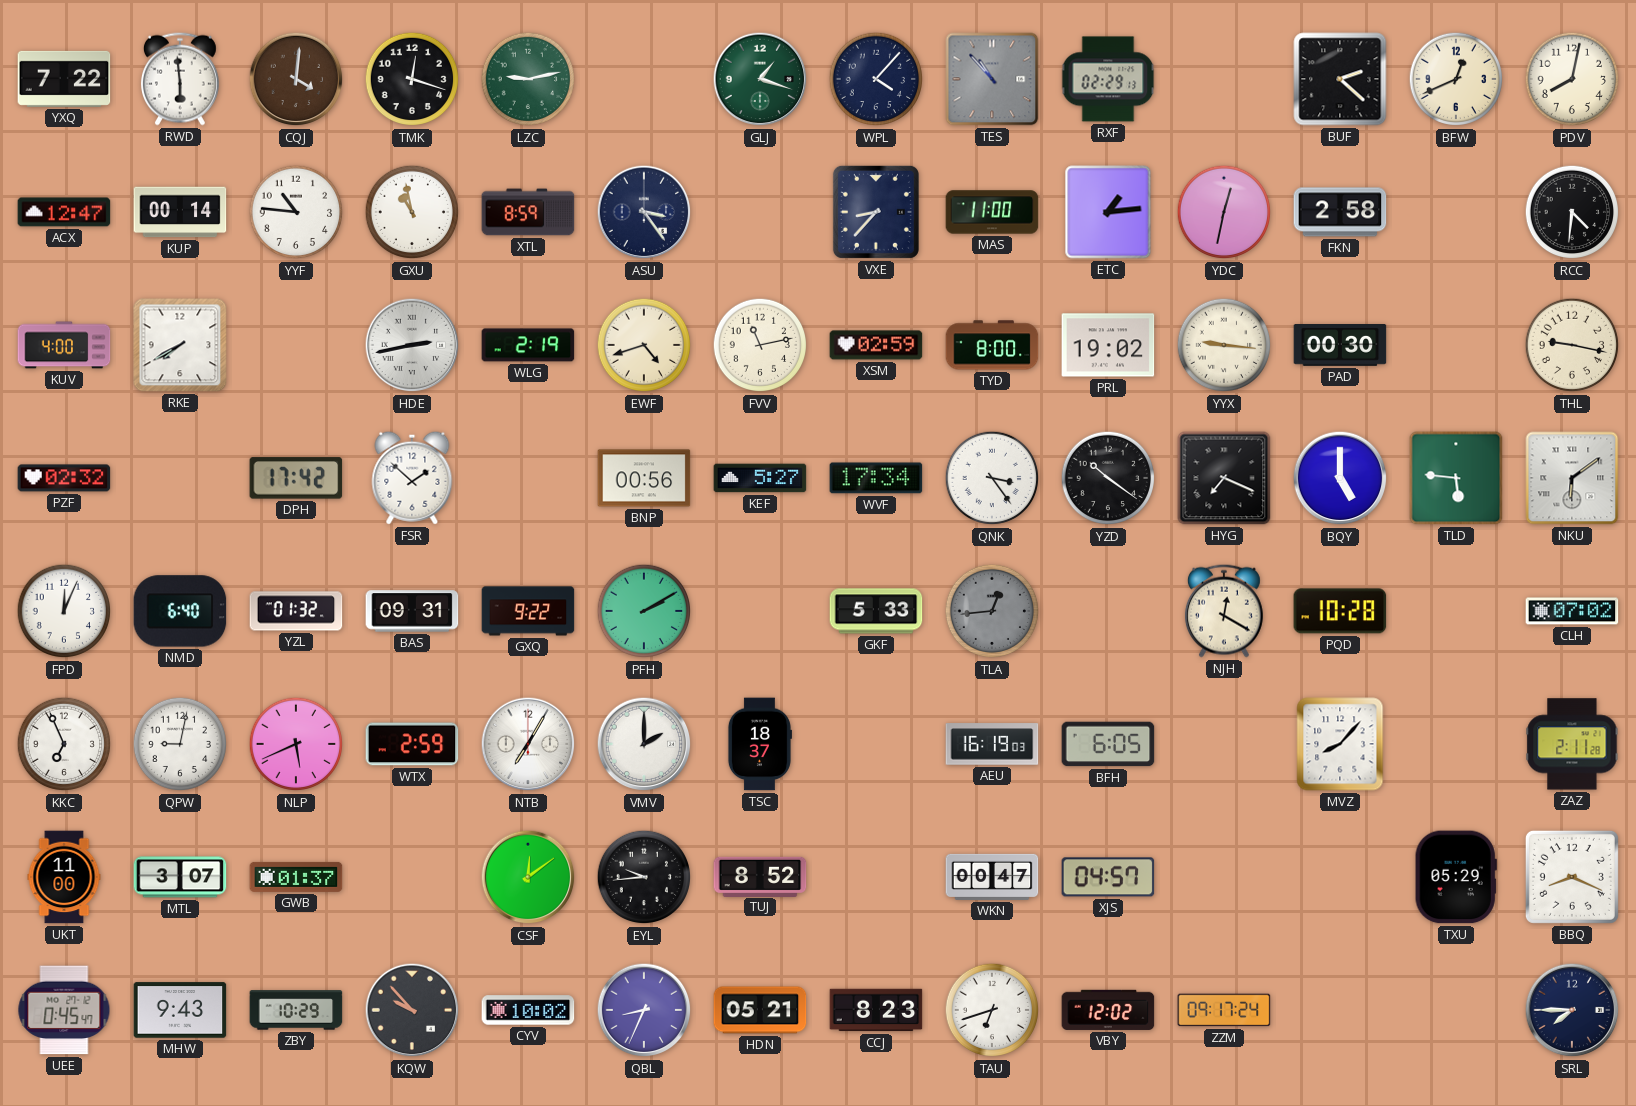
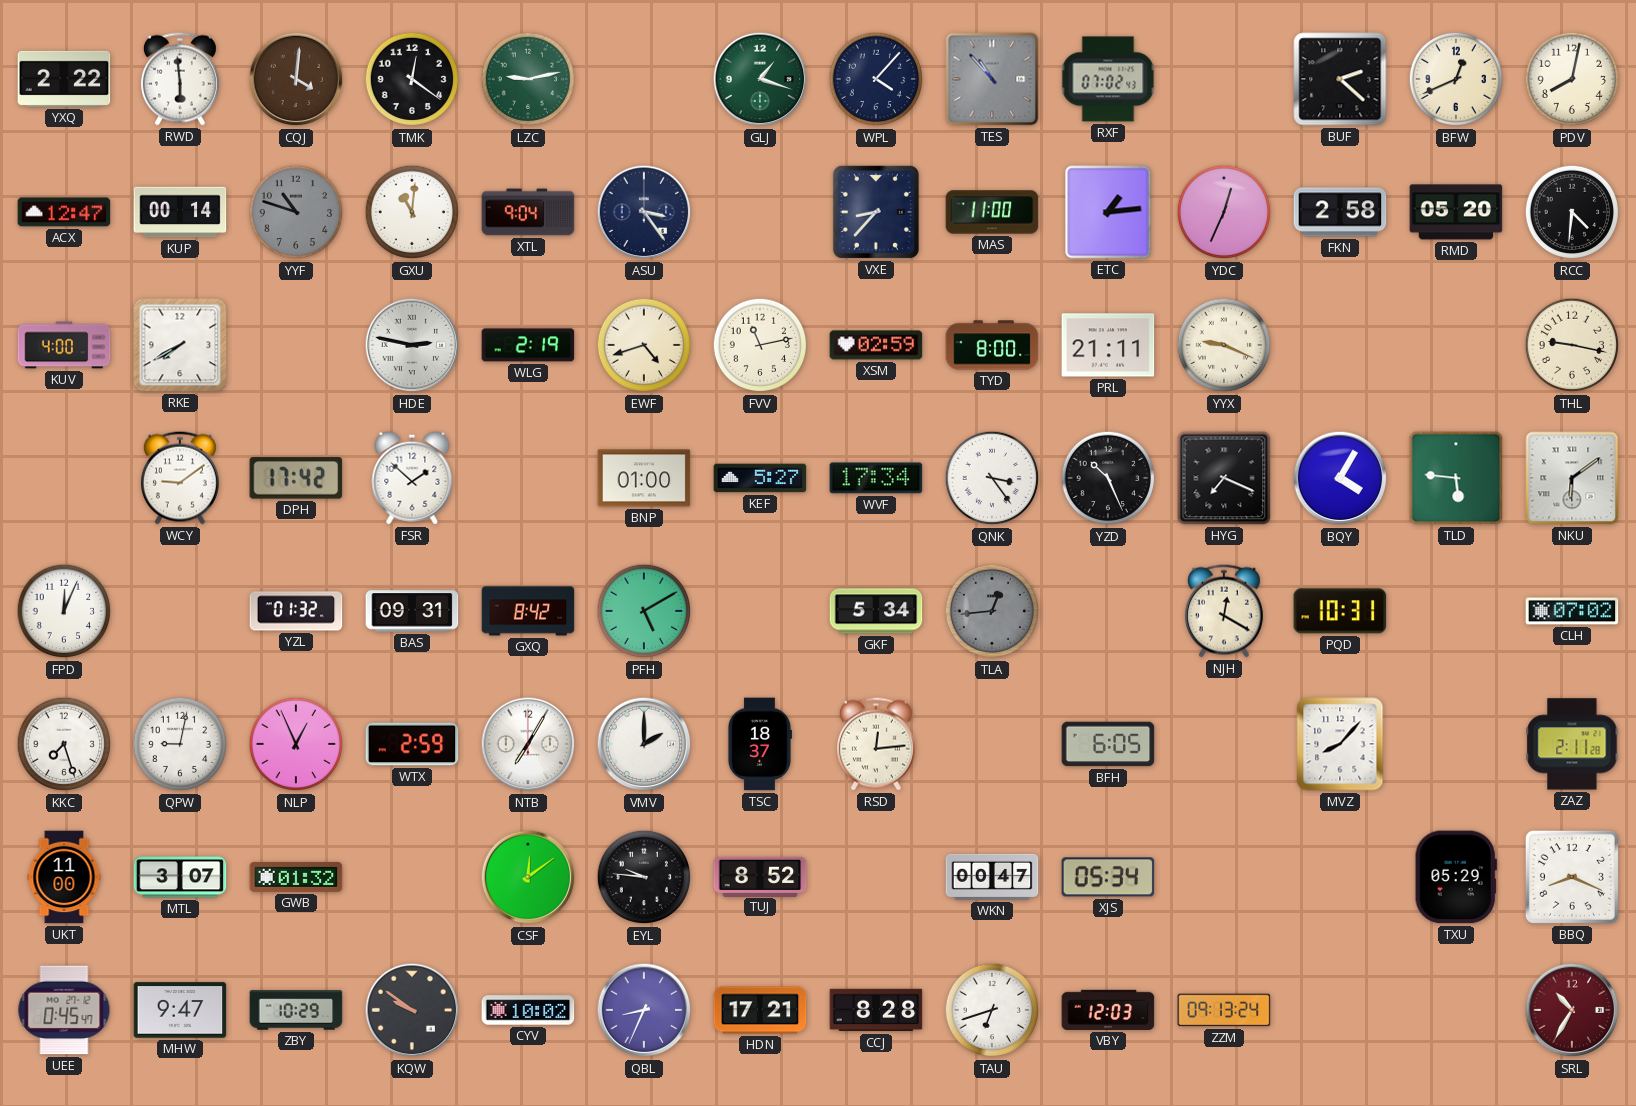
YXQ: 7:22 -> 2:22
TMK: 12:18 -> 12:21
RXF: 02:29 -> 07:02
YYF: 10:46 -> 10:48
YYF dial: white -> grey
GXU: 10:58 -> 11:01
XTL: 8:59 -> 9:04
YDC: 12:32 -> 12:34
RMD: none -> 05:20
HDE: 2:43 -> 2:47
PRL: 19:02 -> 21:11
YYX: 9:16 -> 9:19
PAD: 00:30 -> none
PZF: 02:32 -> none
WCY: none -> 9:09
BNP: 00:56 -> 01:00
YZD: 10:21 -> 10:26
BQY: 5:00 -> 4:05
NMD: 6:40 -> none
GXQ: 9:22 -> 8:42
PFH: 2:10 -> 5:10
GKF: 5:33 -> 5:34
PQD: 10:28 -> 10:31
KKC: 6:56 -> 7:27
NLP: 5:41 -> 12:56
RSD: none -> 12:14
AEU: 16:19 -> none
GWB: 01:37 -> 01:32
EYL: 9:44 -> 9:46
XJS: 04:57 -> 05:34
MHW: 9:43 -> 9:47
KQW: 9:53 -> 9:51
HDN: 05:21 -> 17:21
CCJ: 8:23 -> 8:28
VBY: 12:02 -> 12:03
ZZM: 09:17 -> 09:13
SRL: 7:45 -> 10:35
SRL dial: navy -> burgundy
